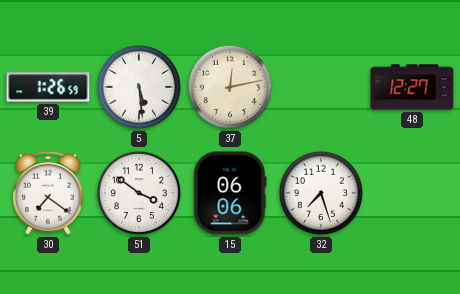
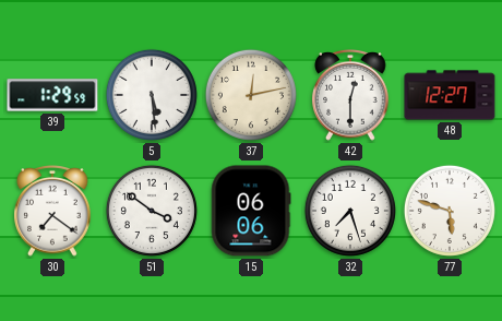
39: 1:26 -> 1:29
42: none -> 12:30
77: none -> 5:48
